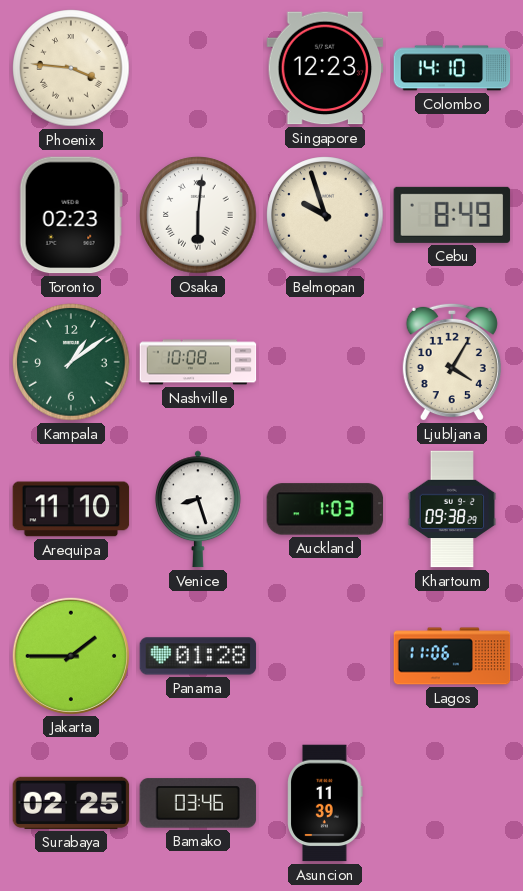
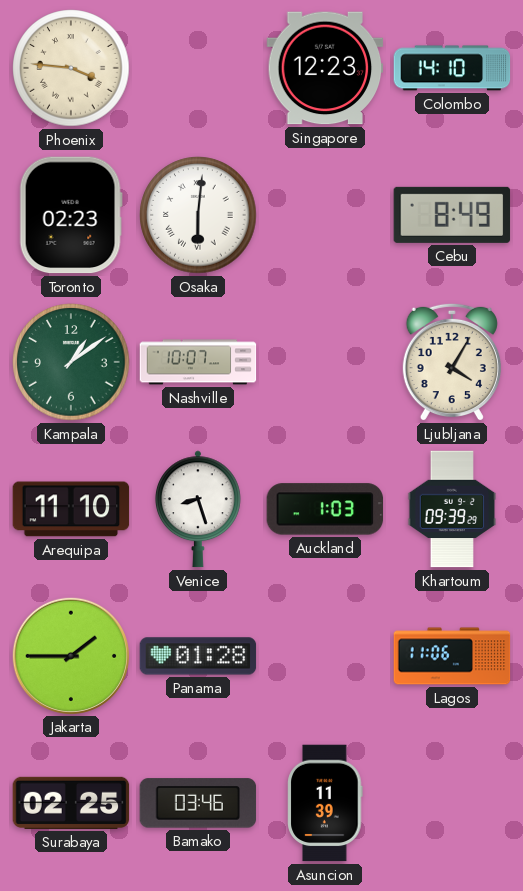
Belmopan: 9:57 -> none
Nashville: 10:08 -> 10:07
Khartoum: 09:38 -> 09:39
